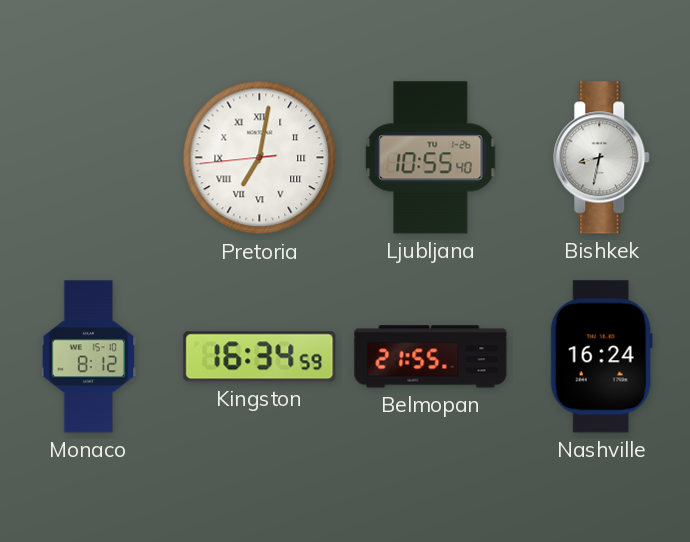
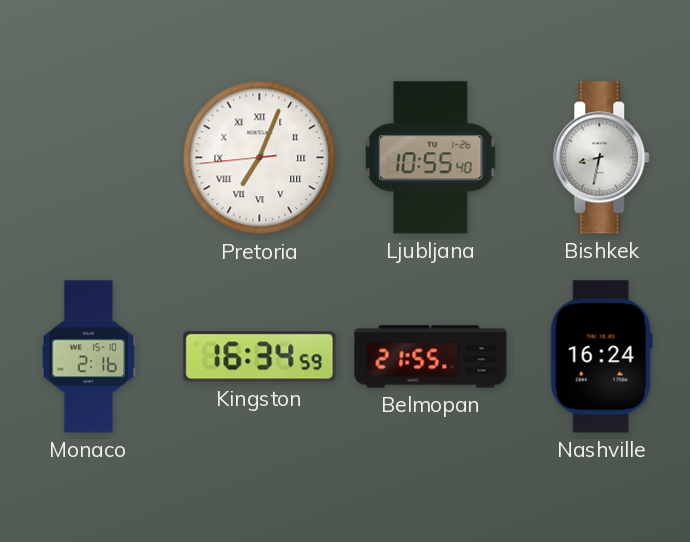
Pretoria: 7:01 -> 7:03
Monaco: 8:12 -> 2:16
